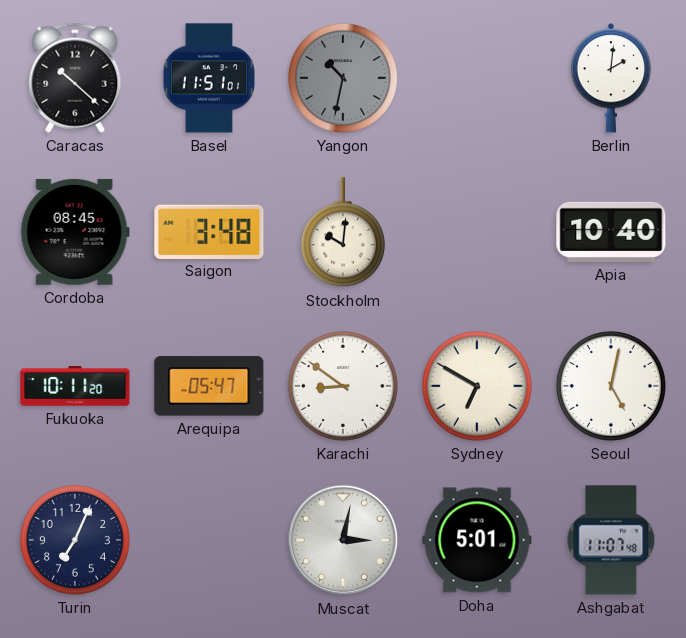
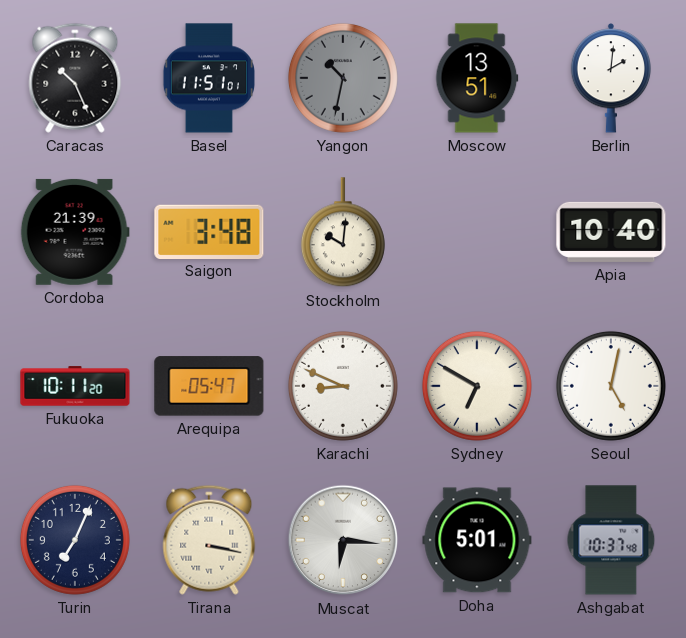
Caracas: 10:22 -> 10:26
Moscow: none -> 13:51
Cordoba: 08:45 -> 21:39
Karachi: 8:51 -> 8:49
Tirana: none -> 3:17
Muscat: 3:02 -> 6:16
Ashgabat: 11:07 -> 10:37
